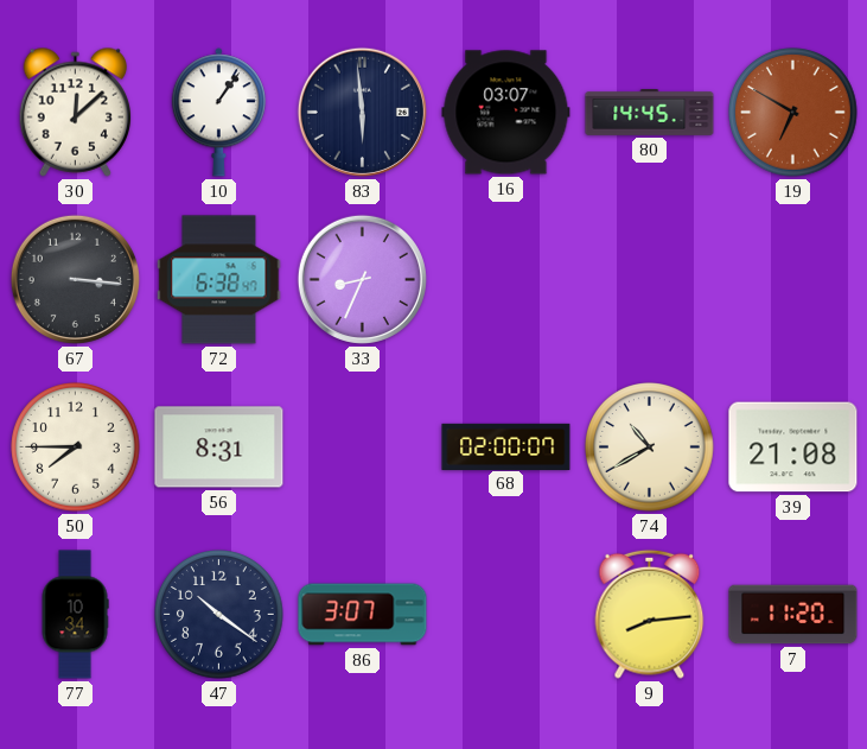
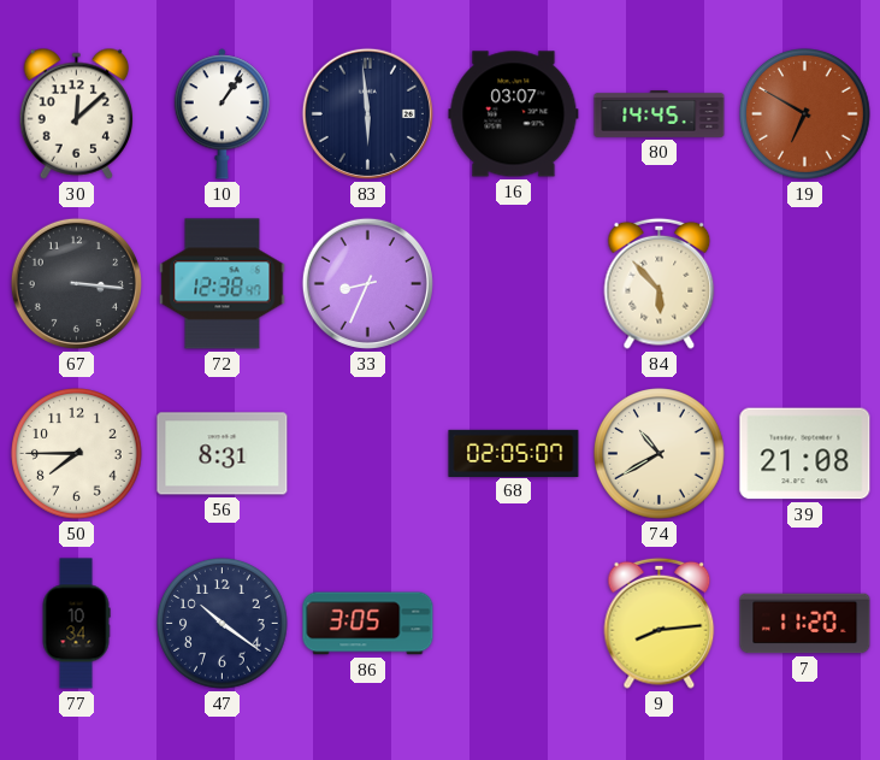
72: 6:38 -> 12:38
84: none -> 5:53
68: 02:00 -> 02:05
86: 3:07 -> 3:05
